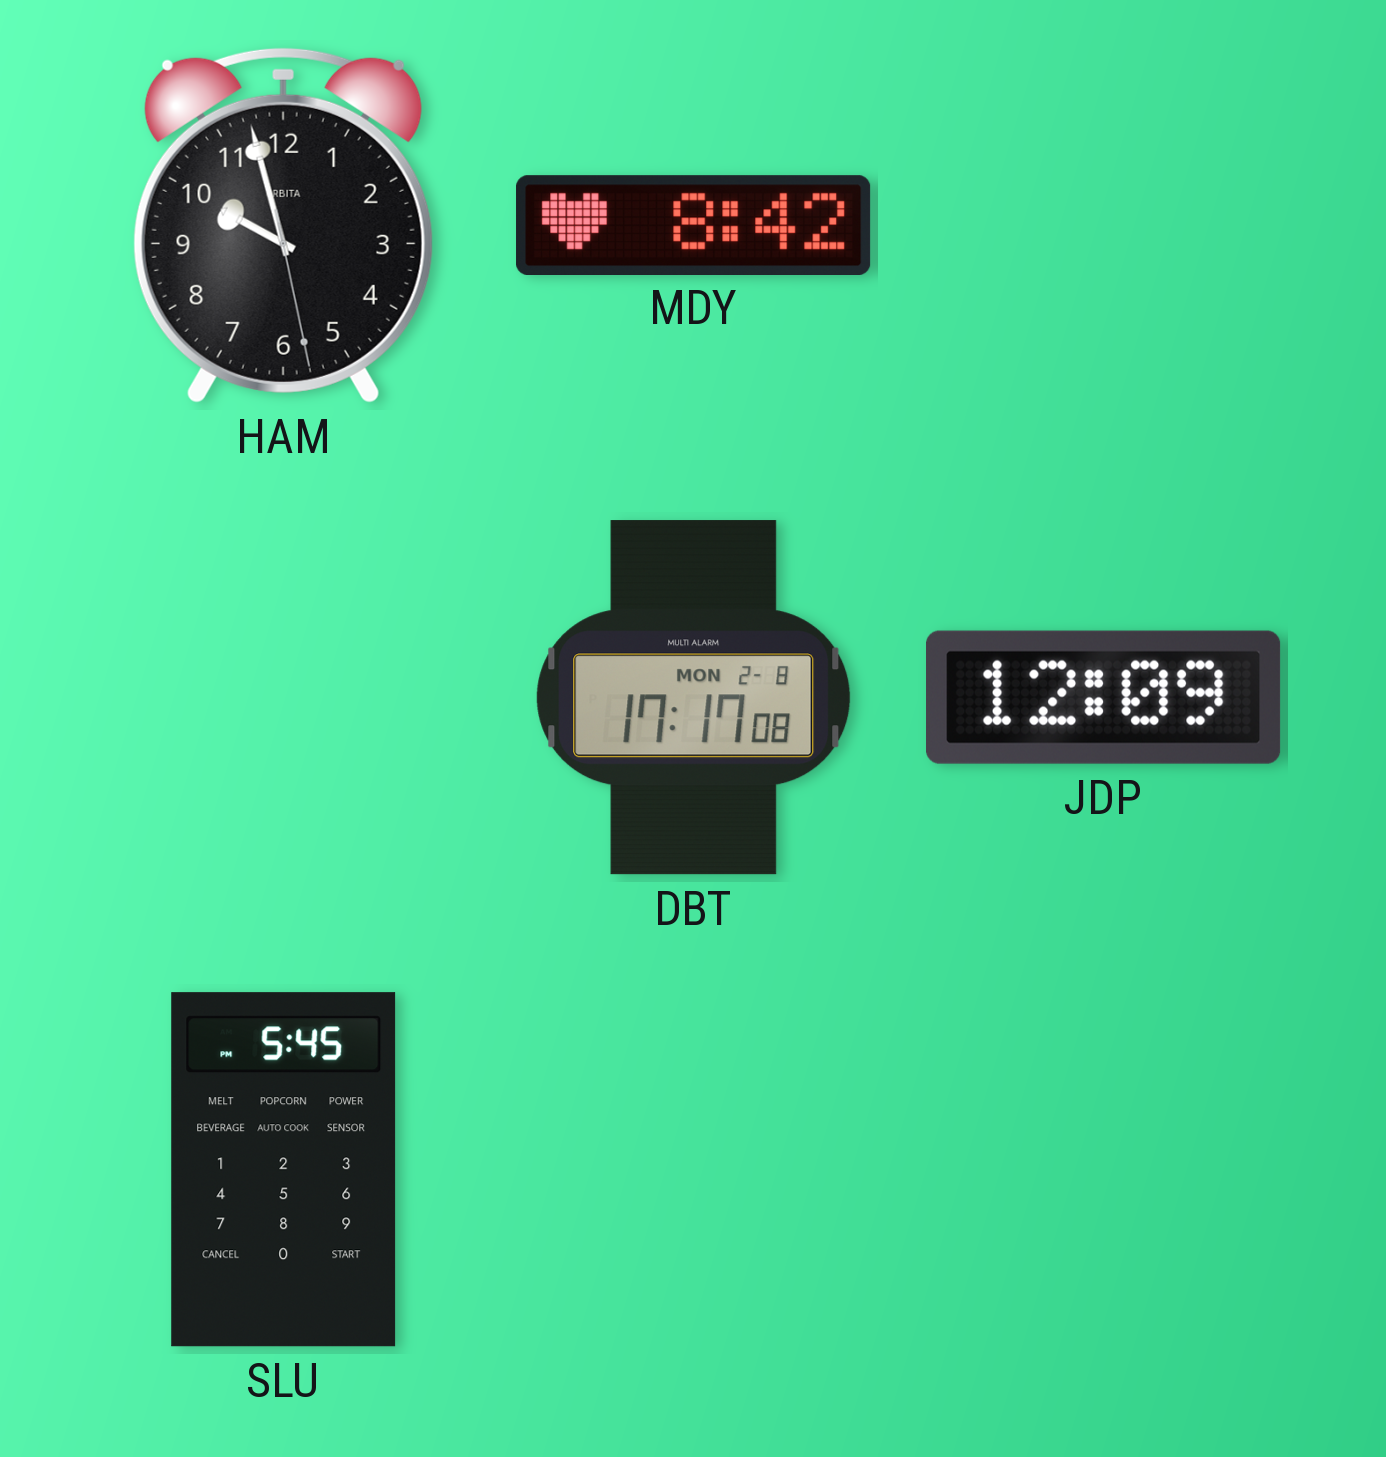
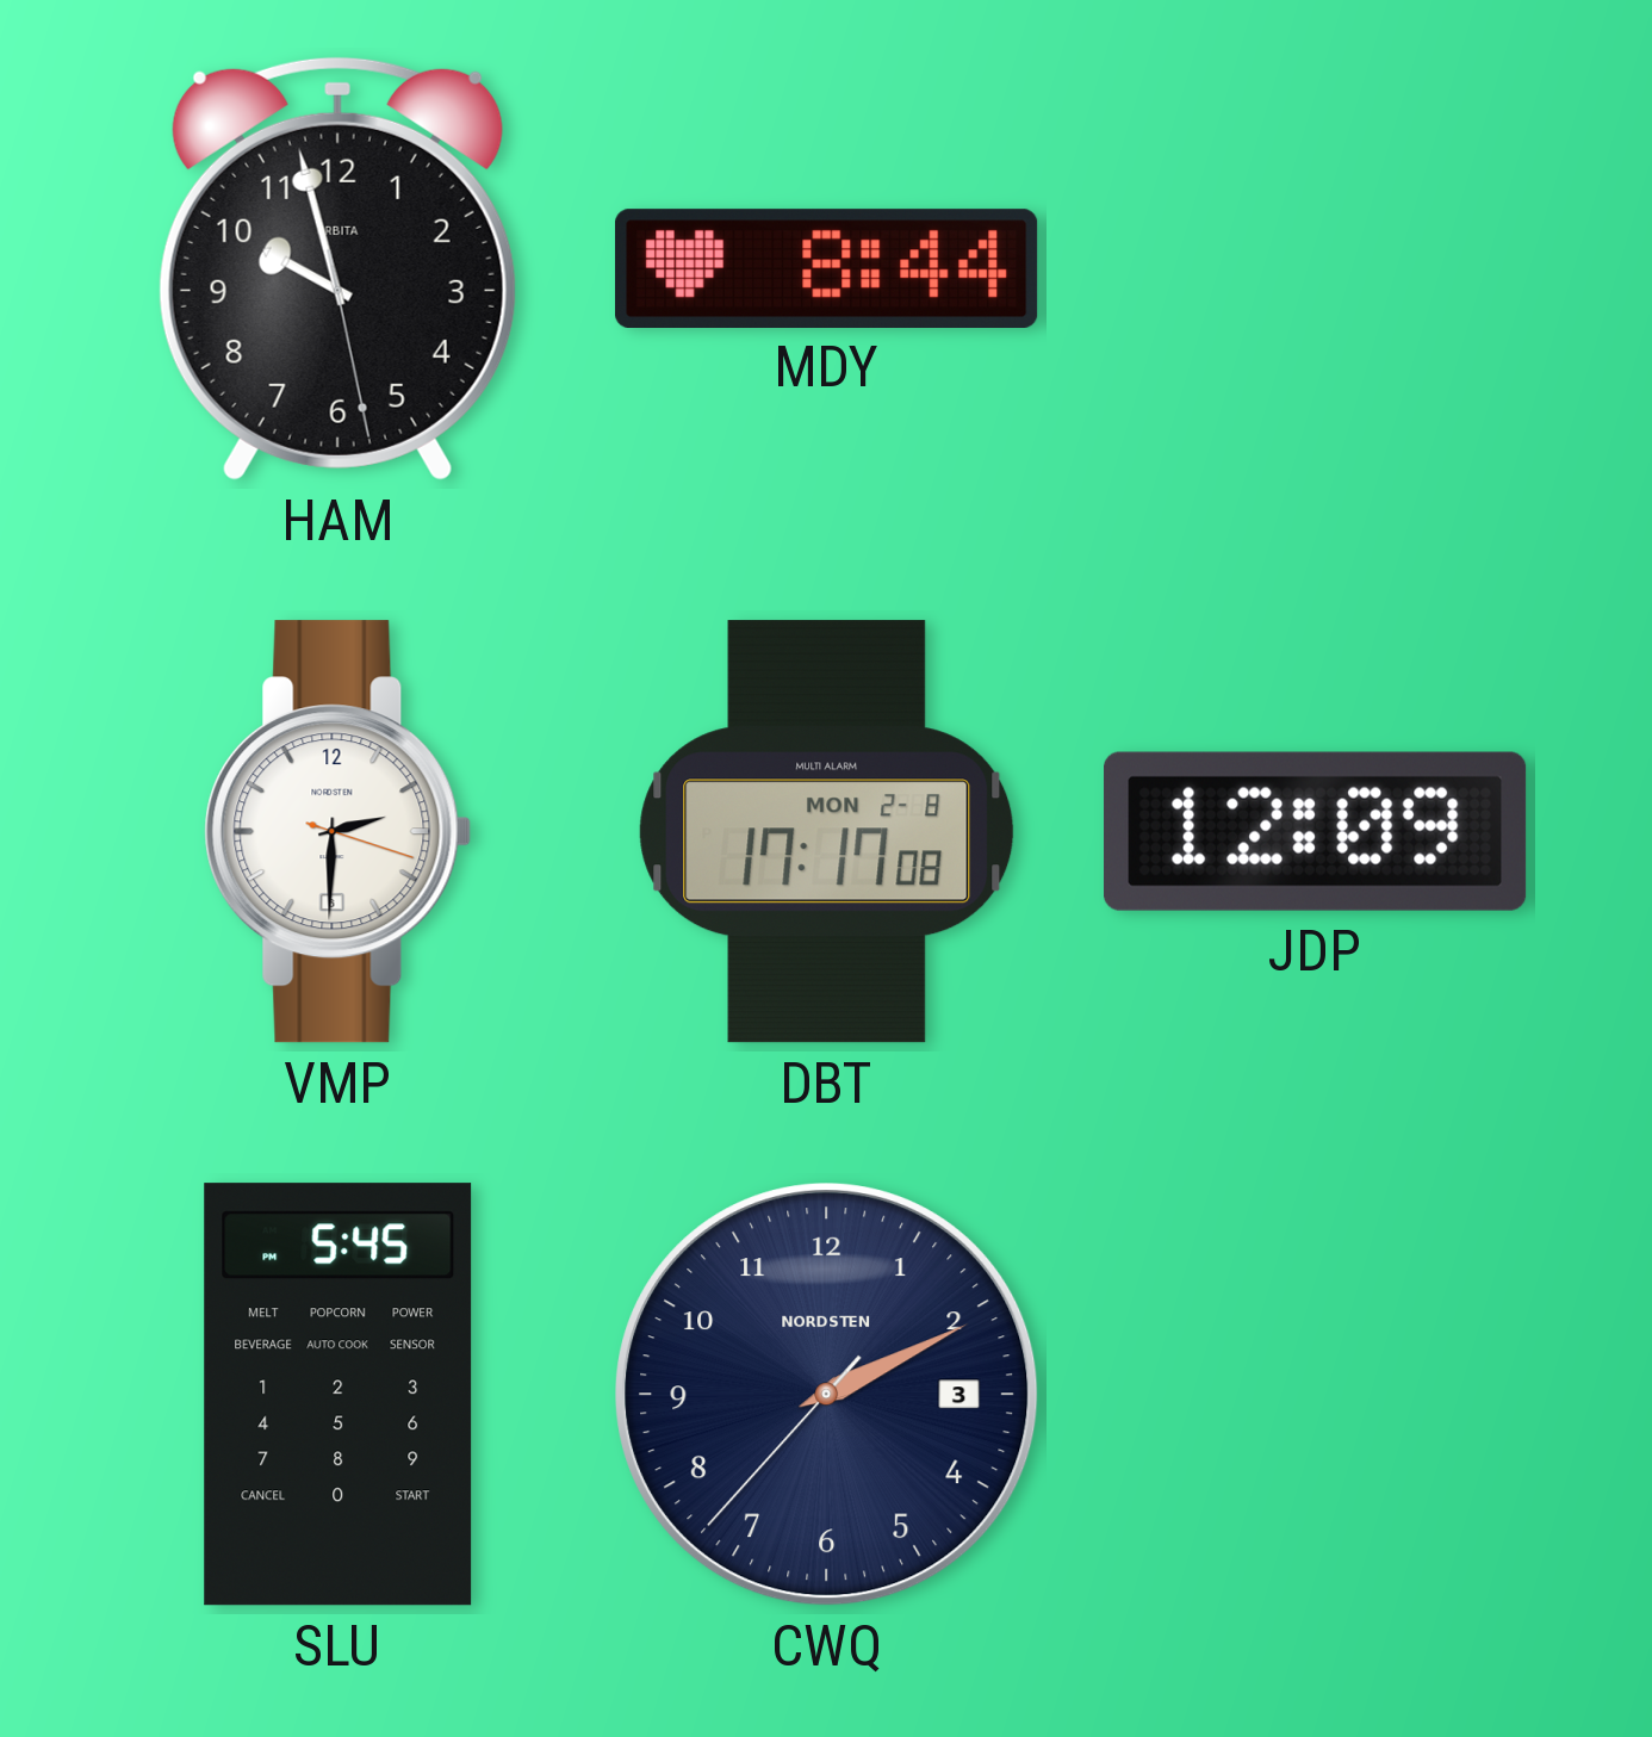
MDY: 8:42 -> 8:44
VMP: none -> 2:30
CWQ: none -> 2:10
